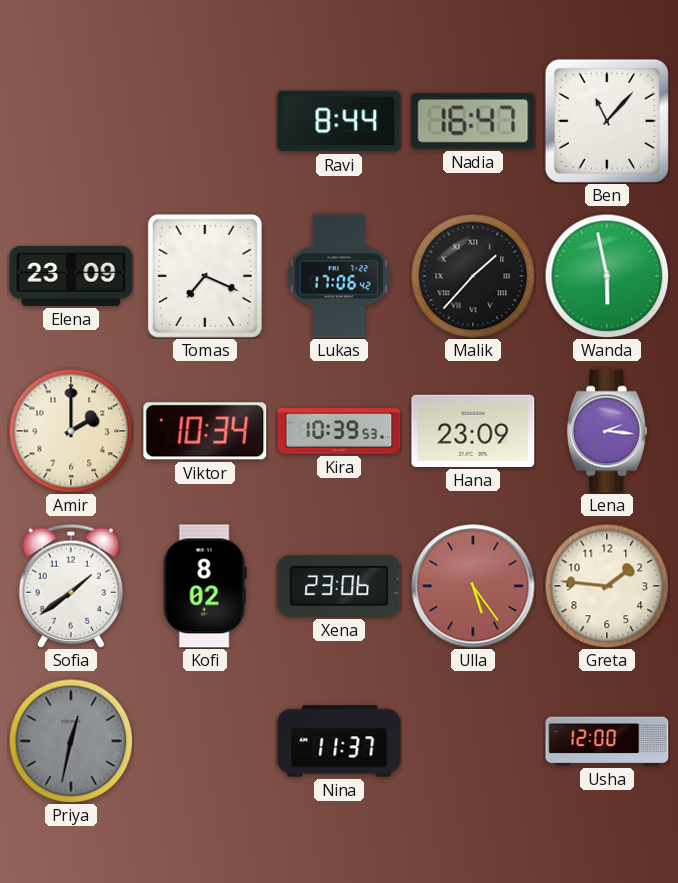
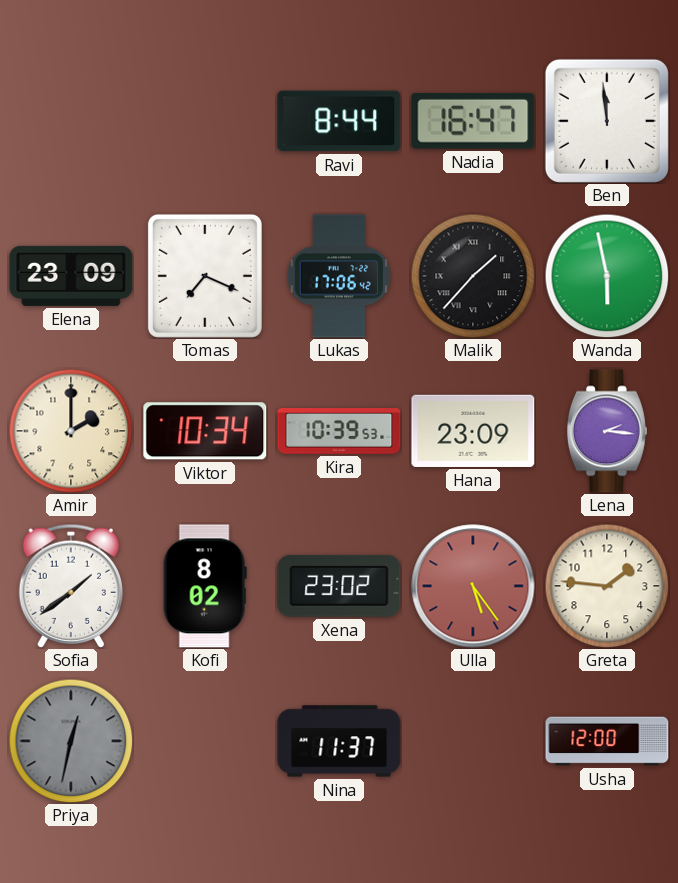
Ben: 11:07 -> 11:59
Xena: 23:06 -> 23:02
